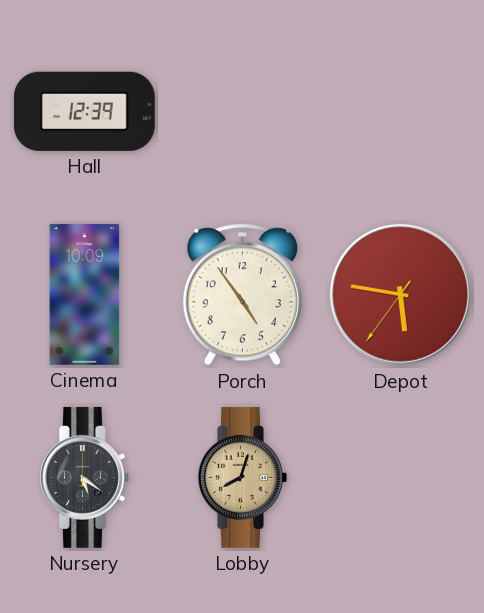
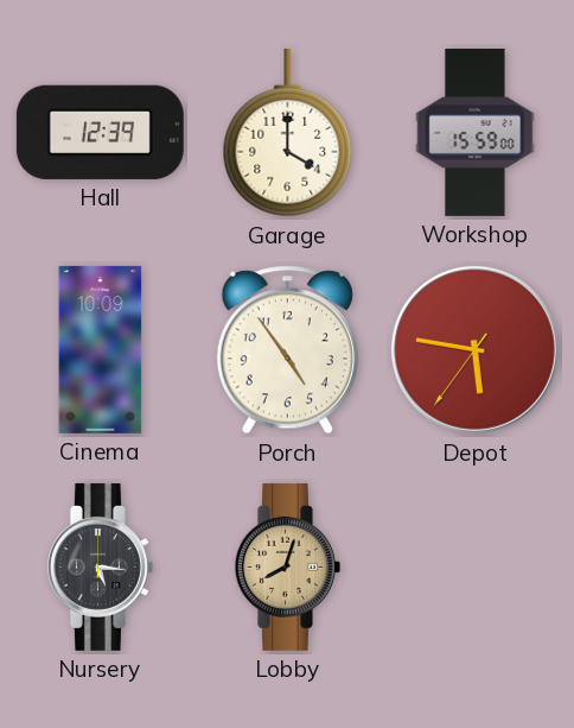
Garage: none -> 4:00
Workshop: none -> 15:59
Nursery: 5:21 -> 5:16
